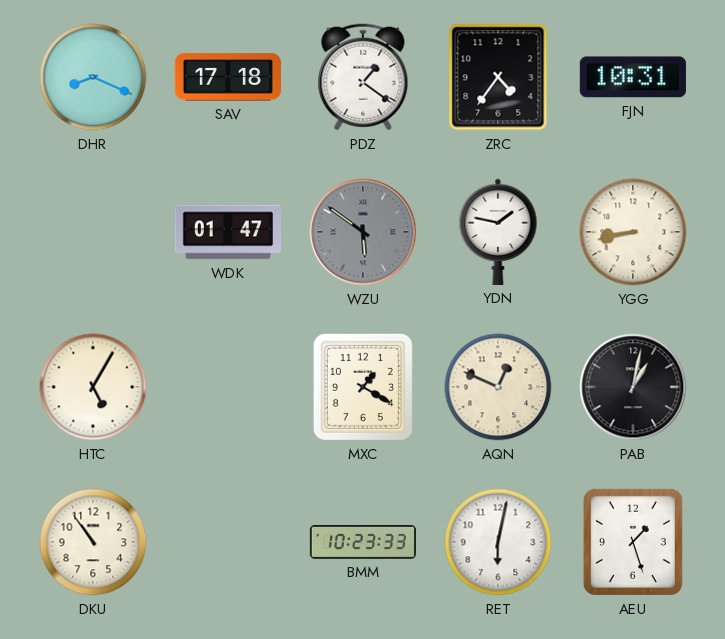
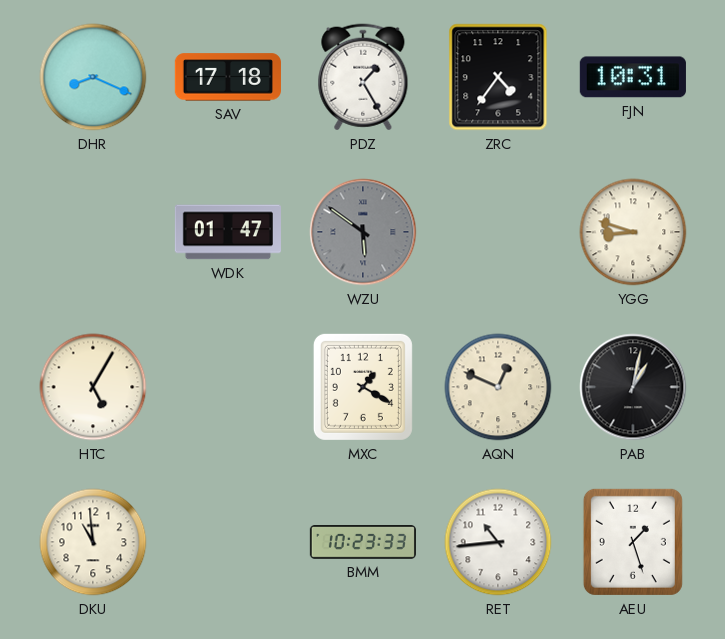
PDZ: 1:21 -> 1:25
YDN: 1:47 -> none
YGG: 8:43 -> 8:48
DKU: 10:54 -> 10:59
RET: 6:02 -> 10:44
